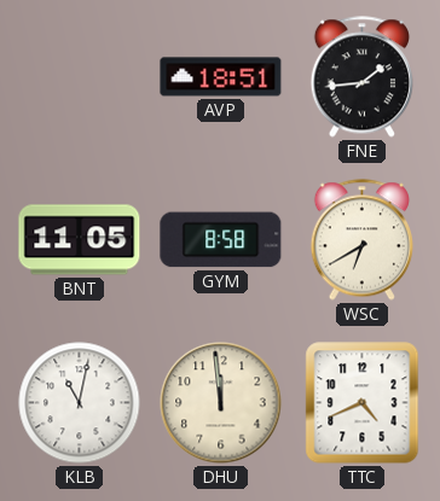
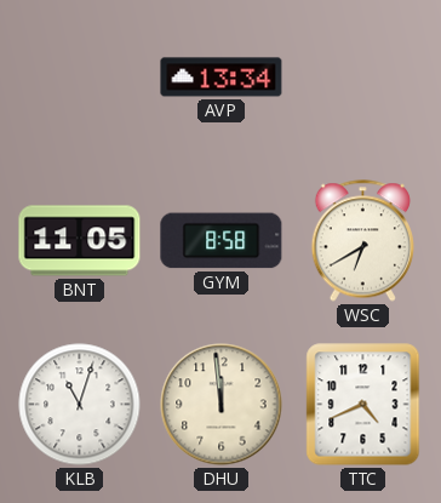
AVP: 18:51 -> 13:34
FNE: 1:44 -> none
KLB: 11:02 -> 11:03
